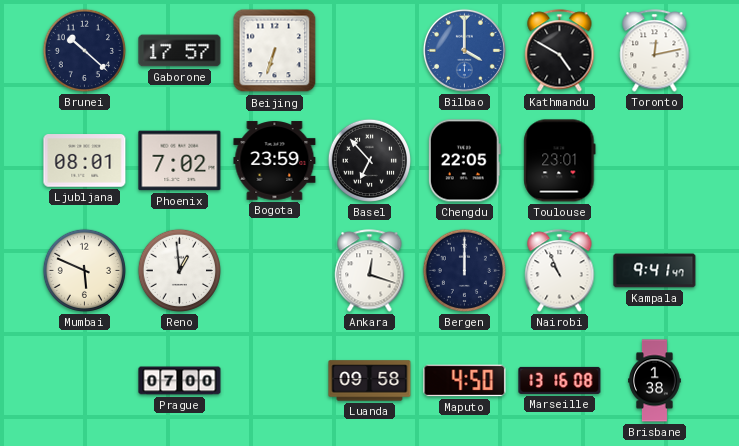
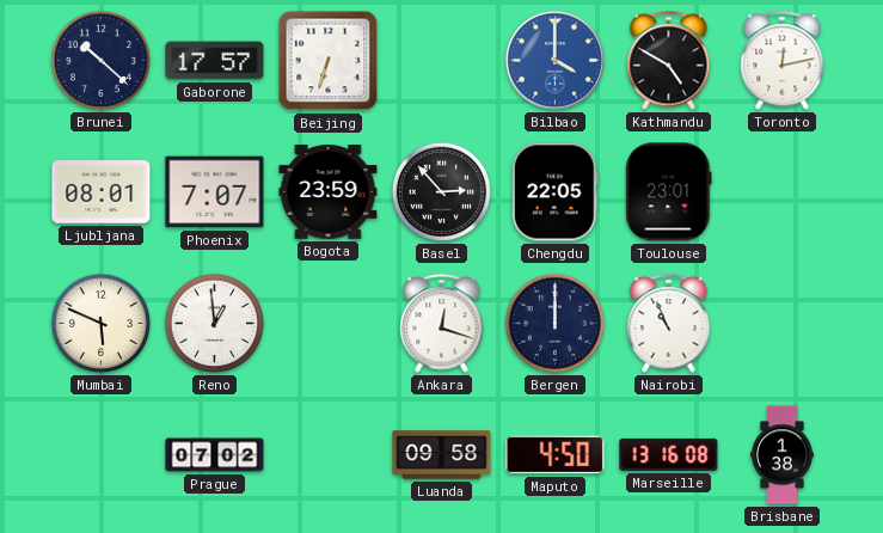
Phoenix: 7:02 -> 7:07
Basel: 6:53 -> 2:53
Kampala: 9:41 -> none
Prague: 07:00 -> 07:02
